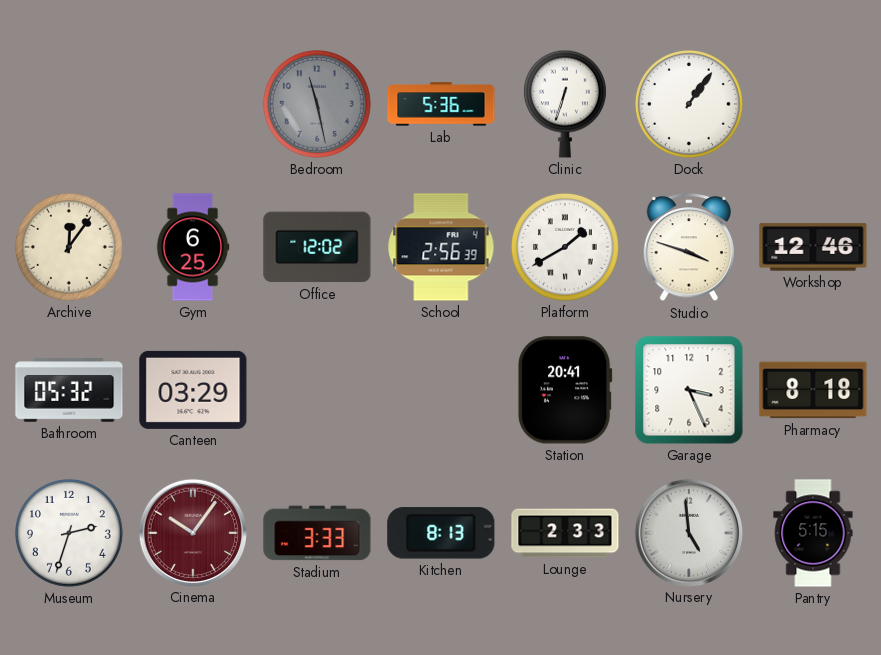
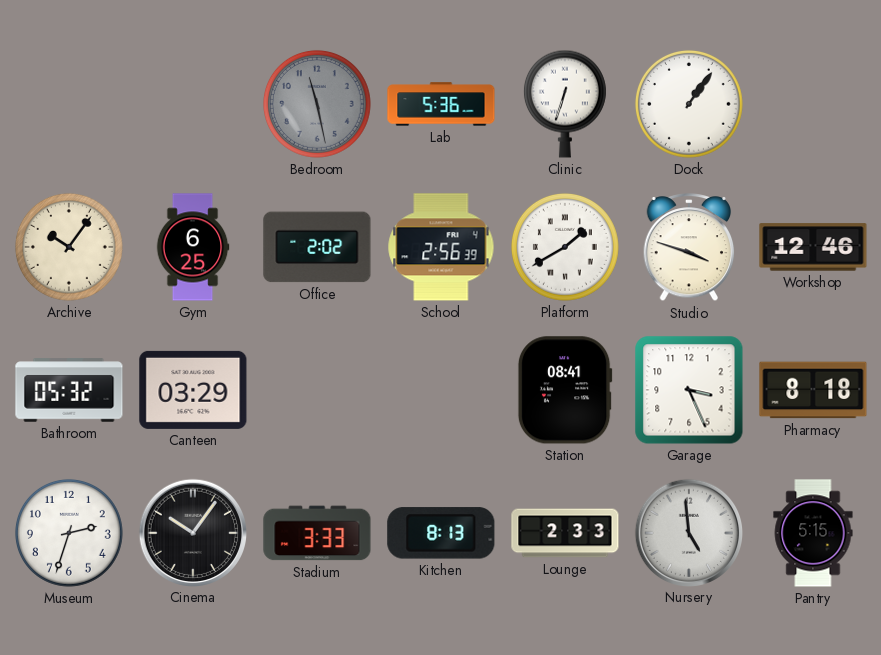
Archive: 12:06 -> 10:06
Office: 12:02 -> 2:02
Station: 20:41 -> 08:41
Cinema dial: burgundy -> black
